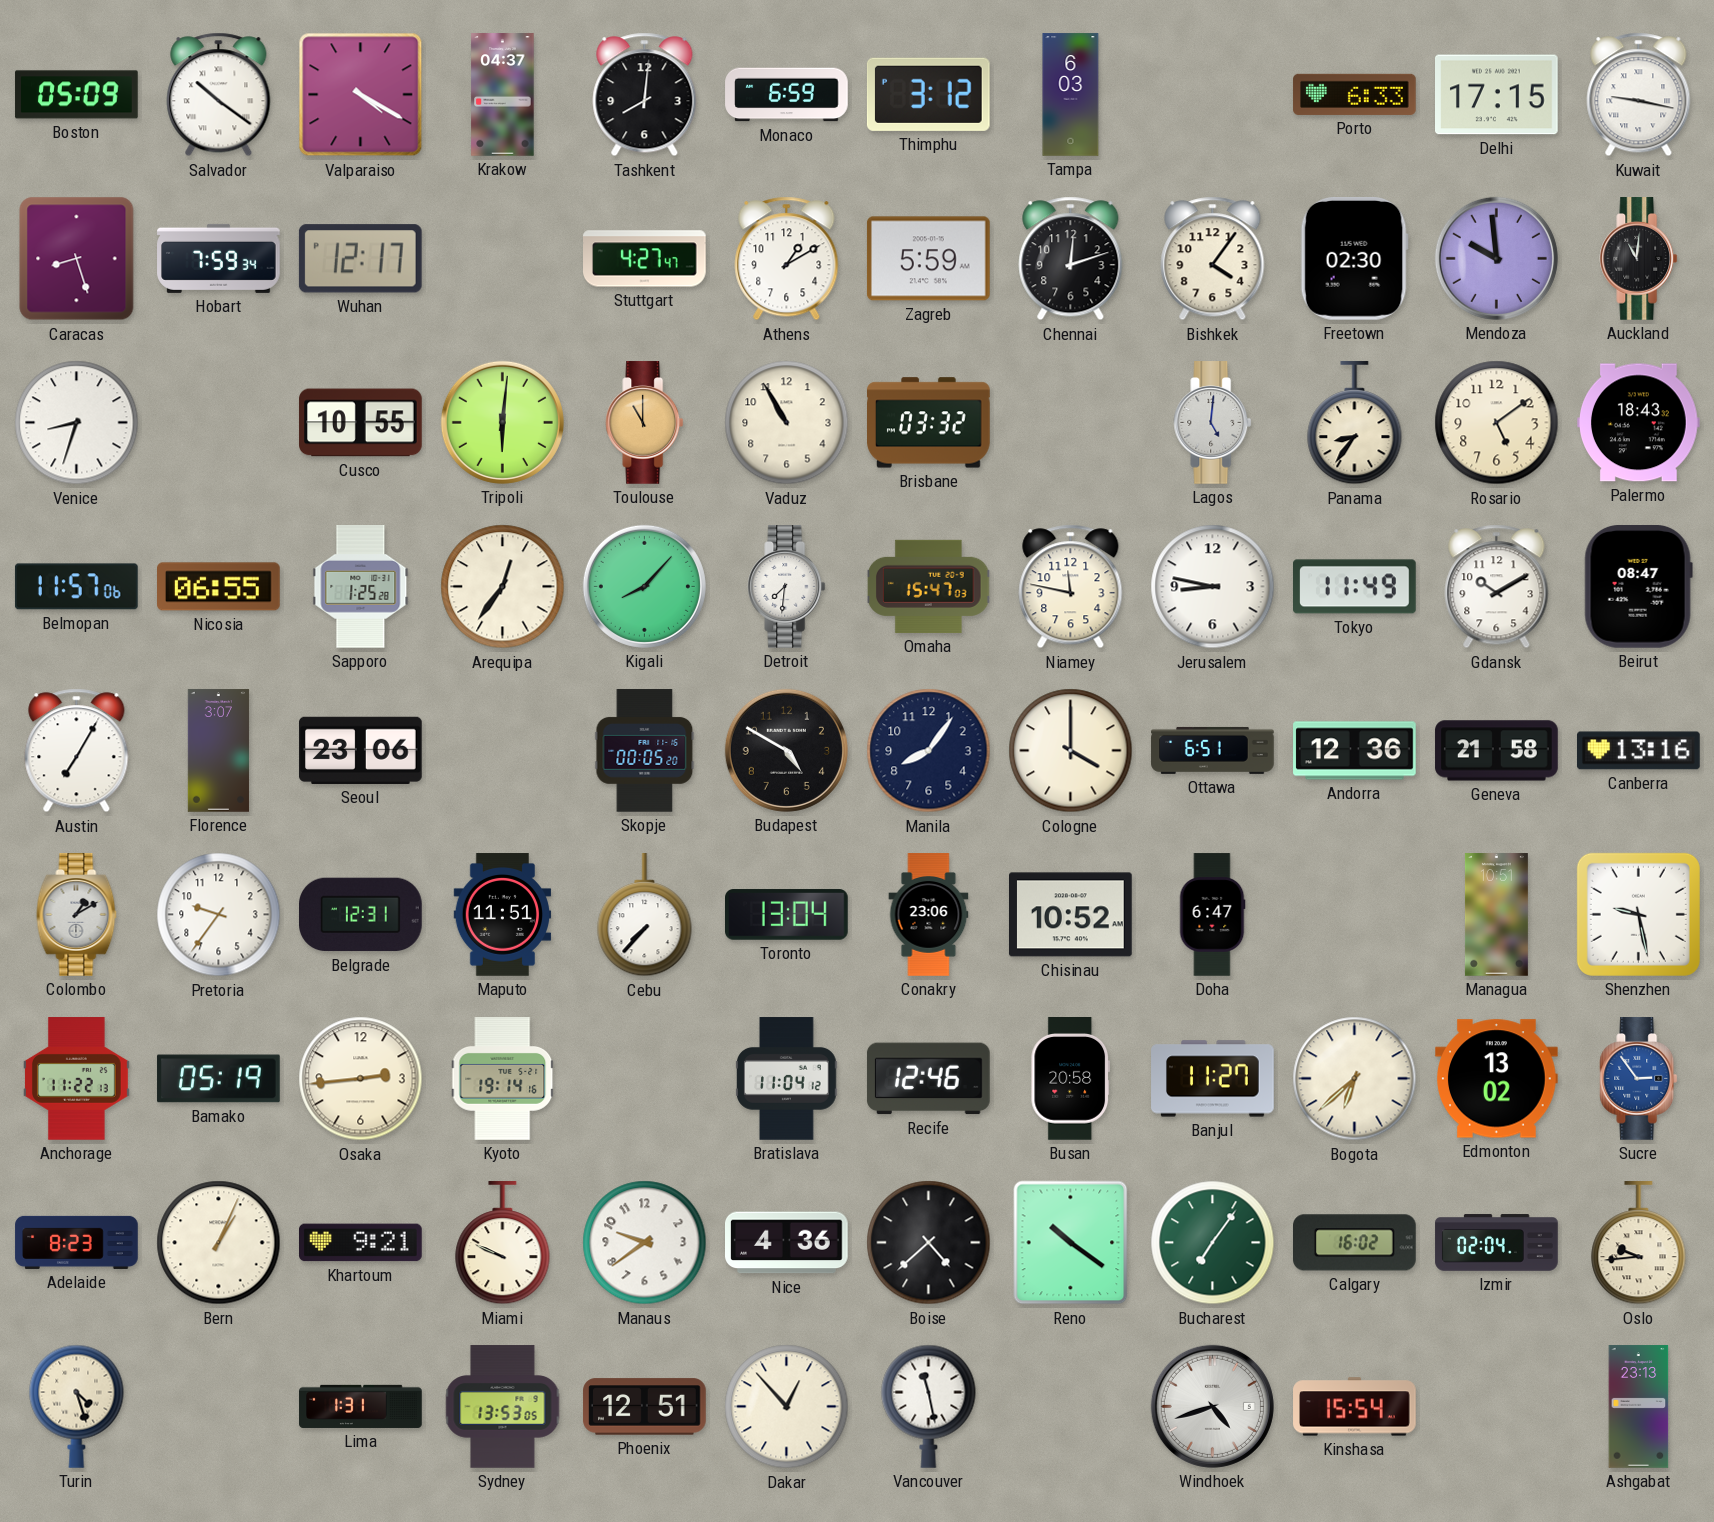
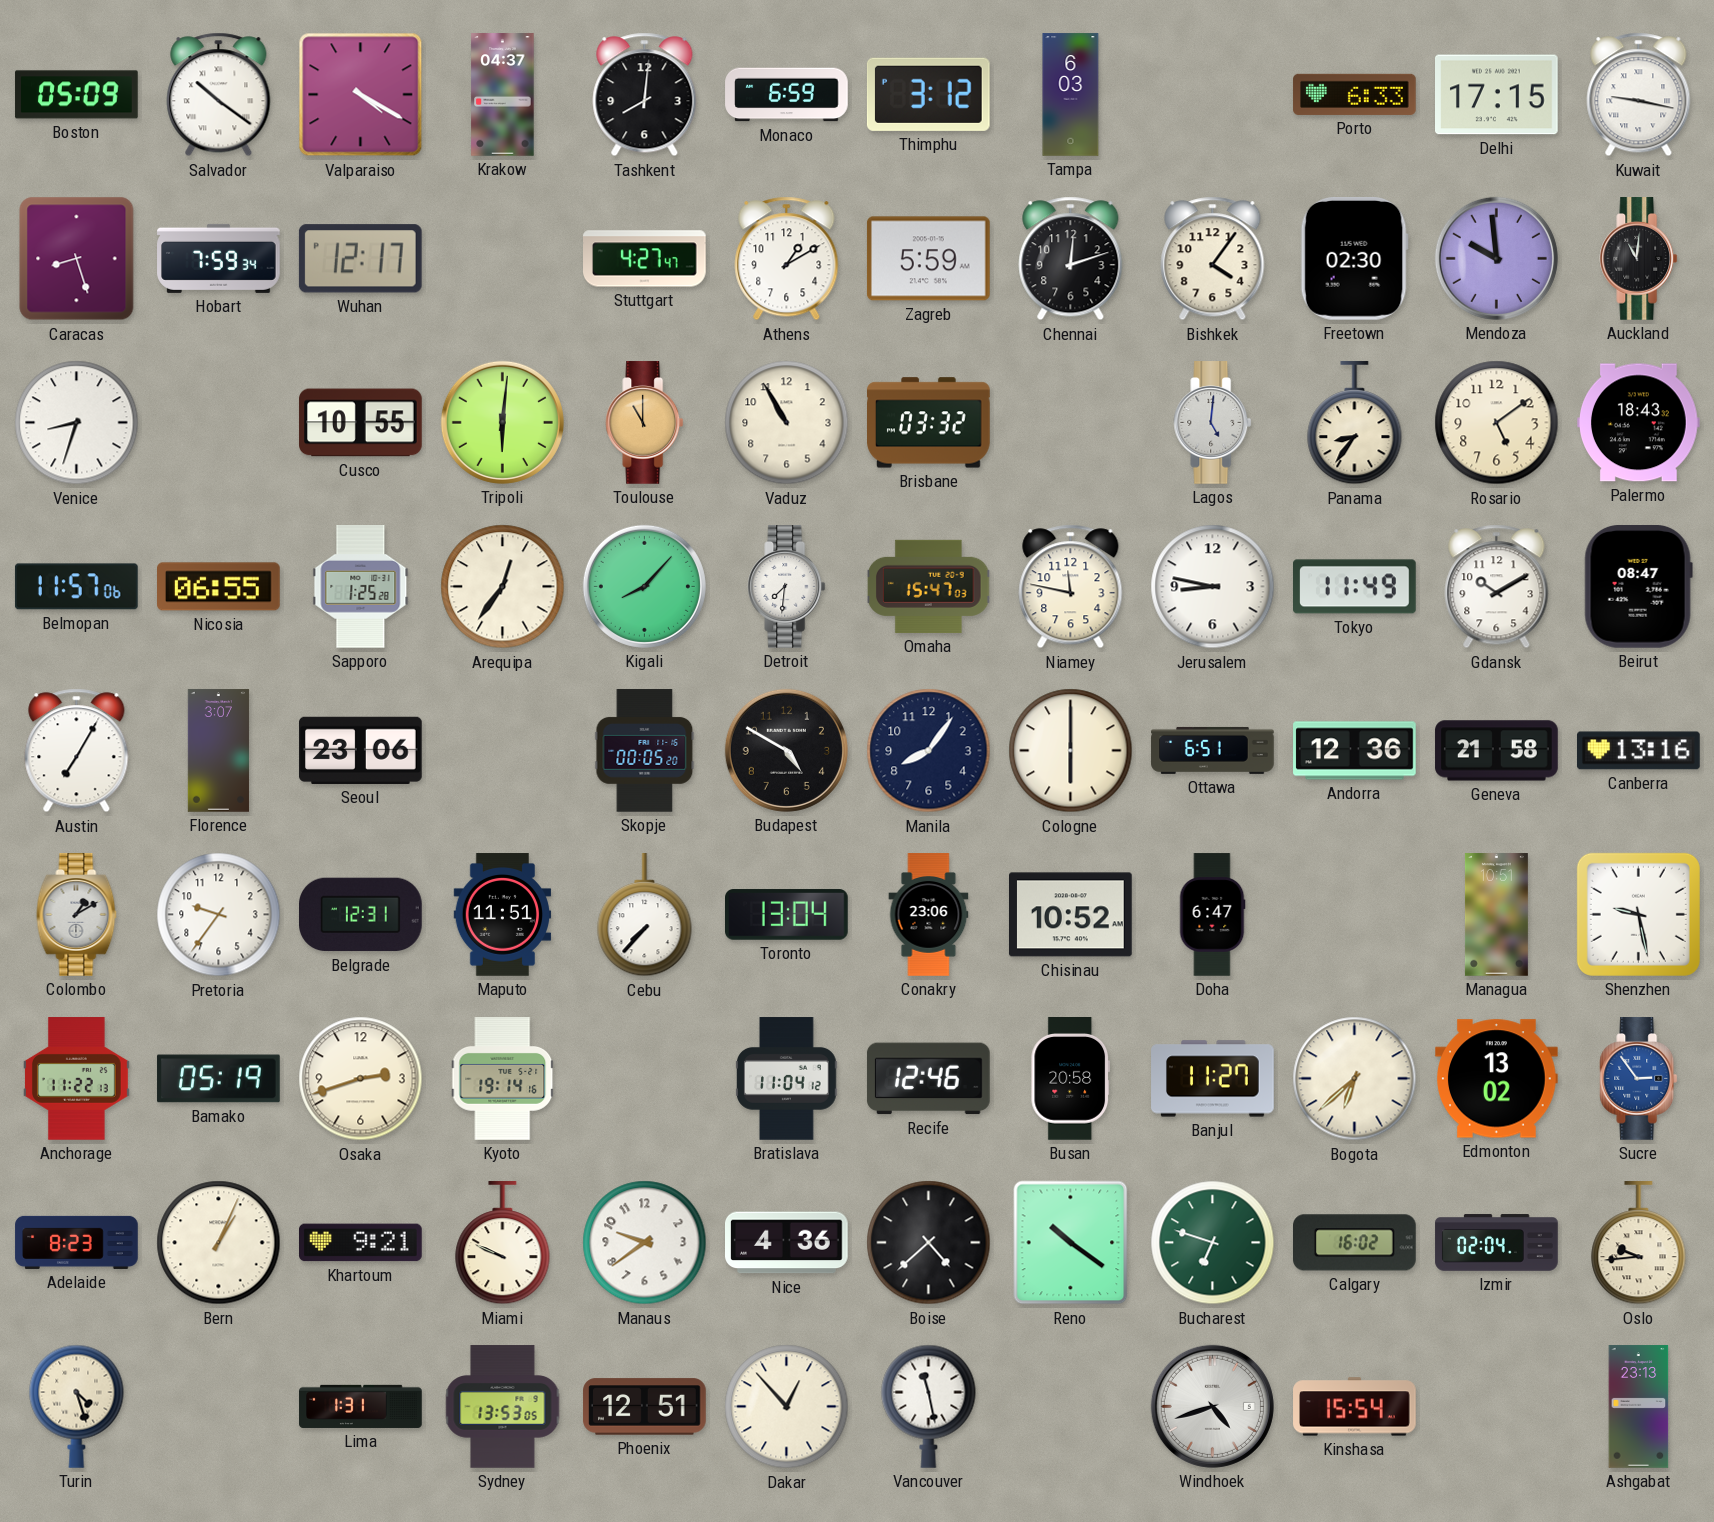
Cologne: 4:00 -> 6:00
Osaka: 2:44 -> 2:42
Bucharest: 7:06 -> 6:48
